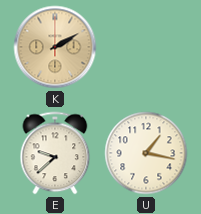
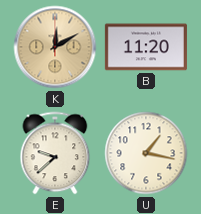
K: 2:10 -> 12:10
B: none -> 11:20
